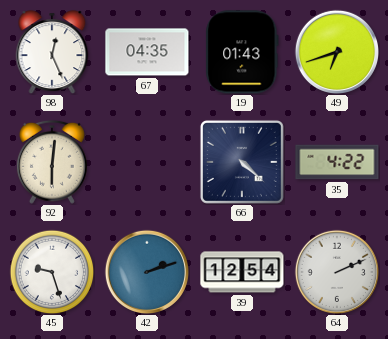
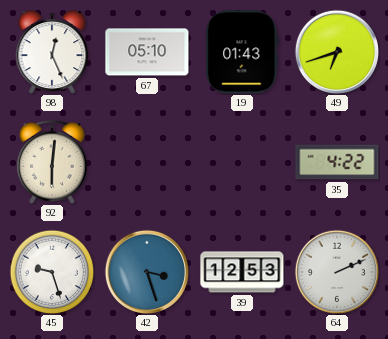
67: 04:35 -> 05:10
66: 4:22 -> none
42: 2:12 -> 3:27
39: 12:54 -> 12:53
